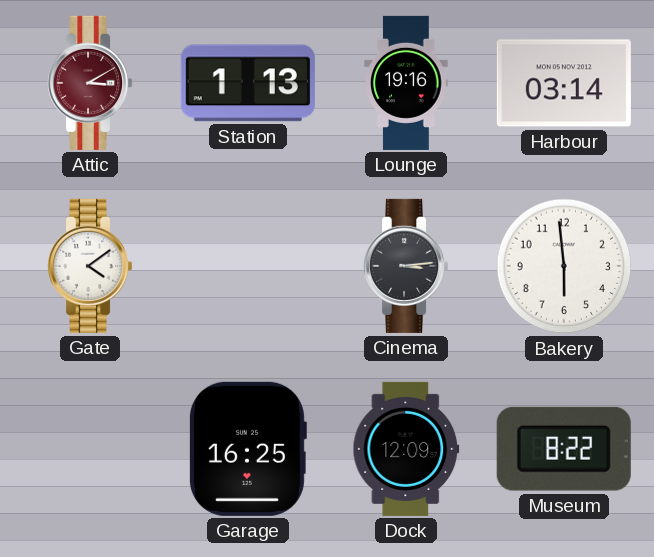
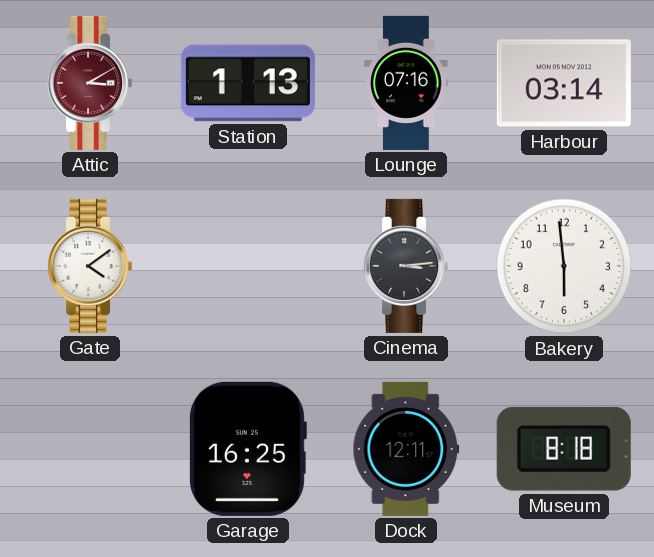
Lounge: 19:16 -> 07:16
Dock: 12:09 -> 12:11
Museum: 8:22 -> 8:18
